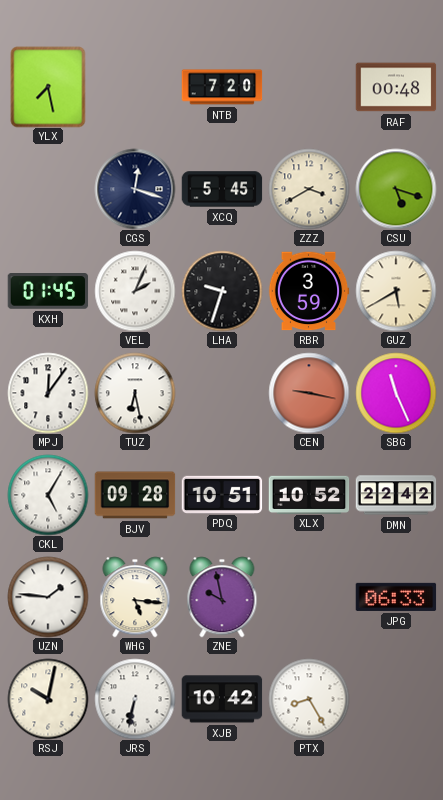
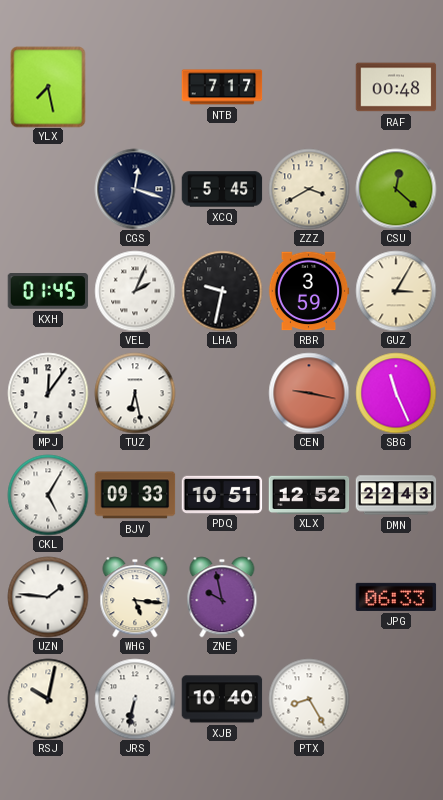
NTB: 7:20 -> 7:17
CSU: 5:18 -> 12:22
LHA: 9:33 -> 9:32
GUZ: 5:40 -> 3:05
BJV: 09:28 -> 09:33
XLX: 10:52 -> 12:52
DMN: 22:42 -> 22:43
XJB: 10:42 -> 10:40
